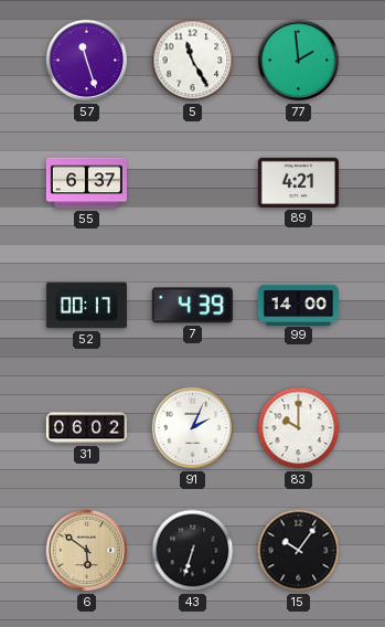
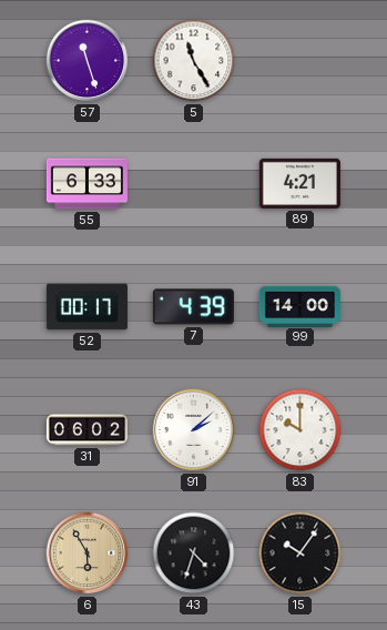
77: 1:59 -> none
55: 6:37 -> 6:33
91: 2:04 -> 2:08
6: 5:51 -> 5:55
43: 6:33 -> 4:33
